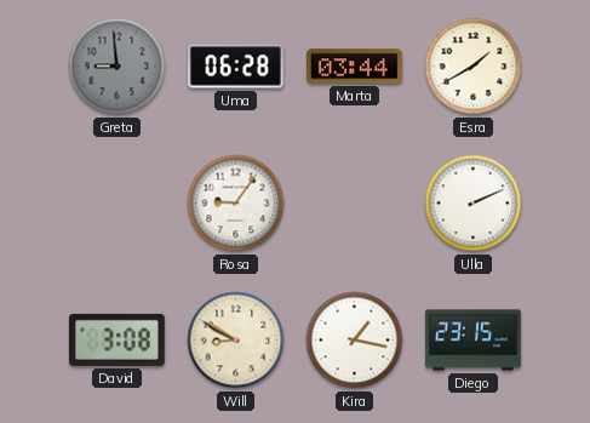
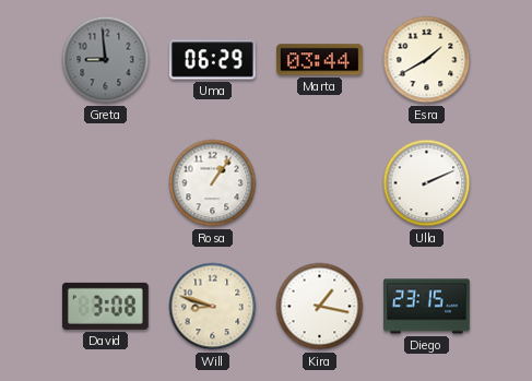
Uma: 06:28 -> 06:29
Rosa: 9:06 -> 1:06
Will: 8:50 -> 8:48
